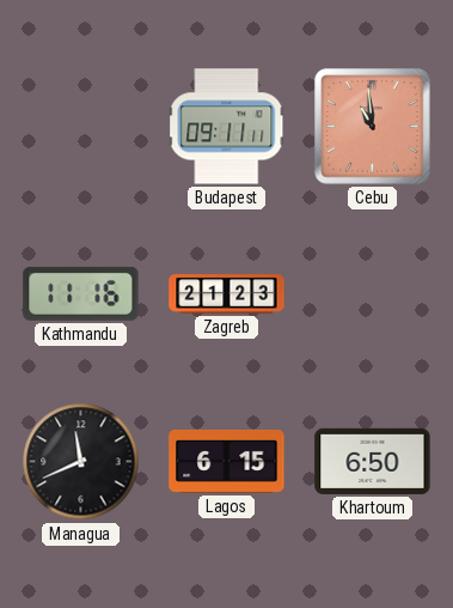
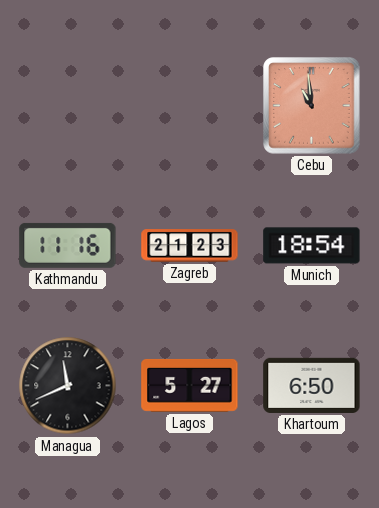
Budapest: 09:11 -> none
Munich: none -> 18:54
Lagos: 6:15 -> 5:27
